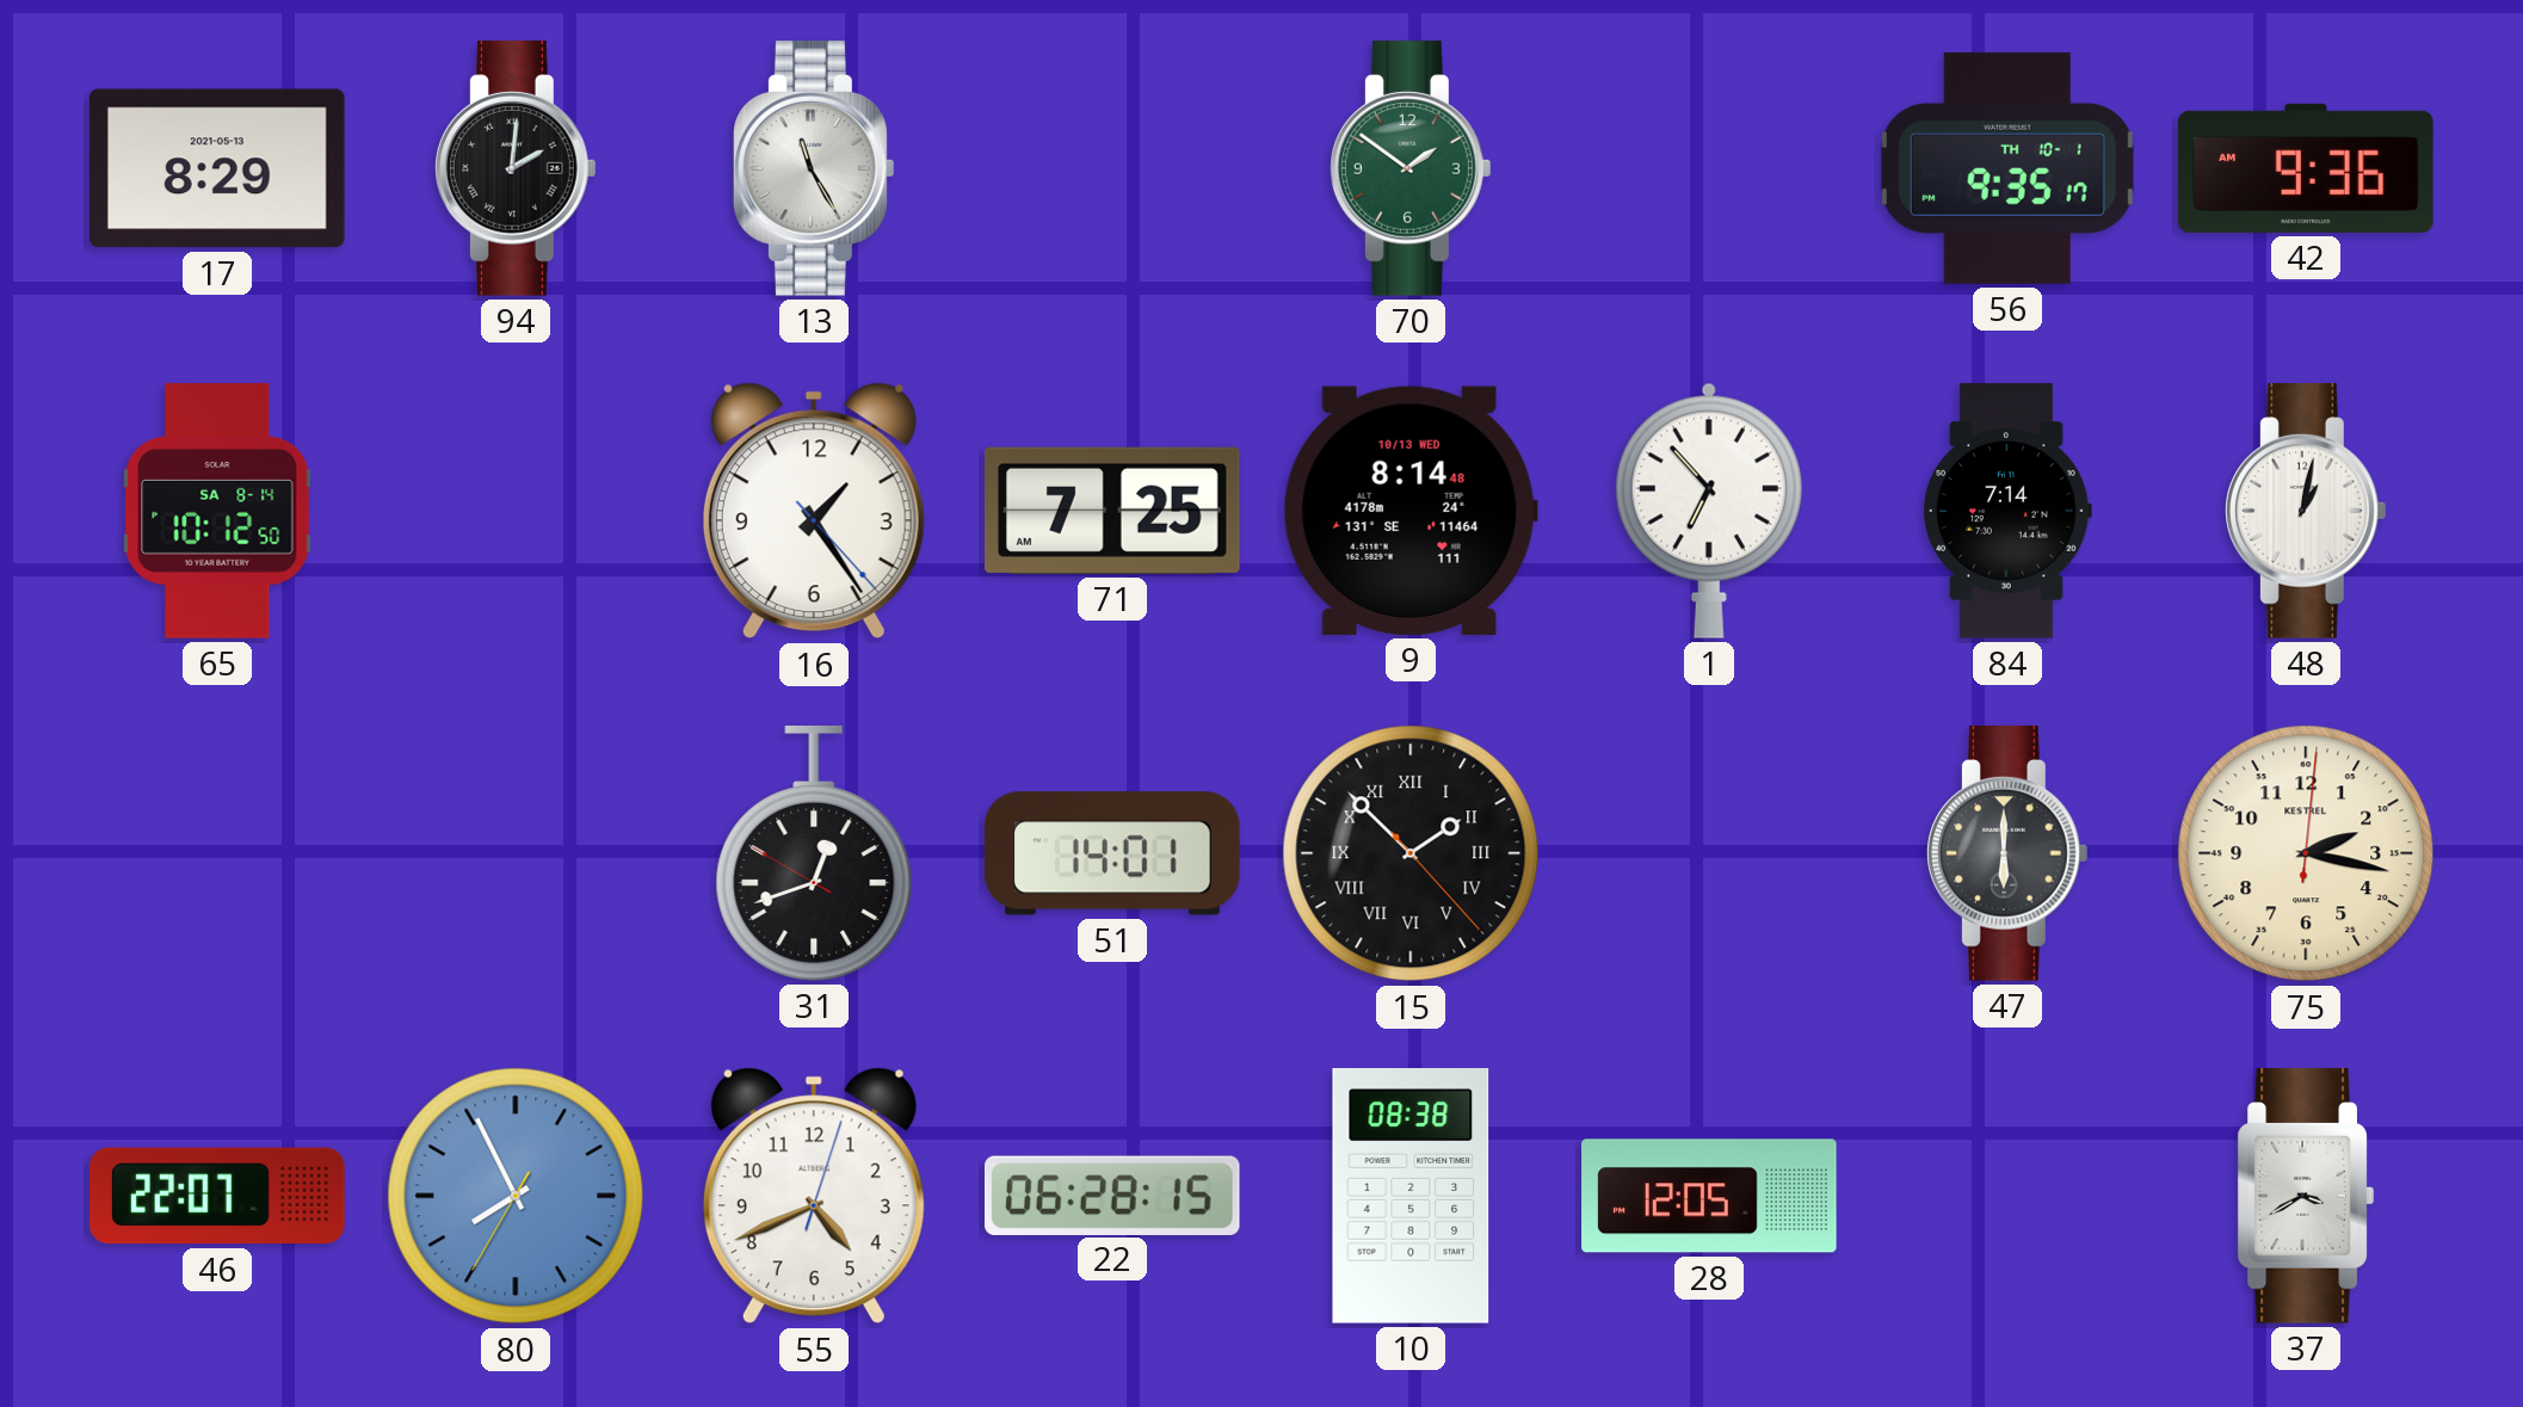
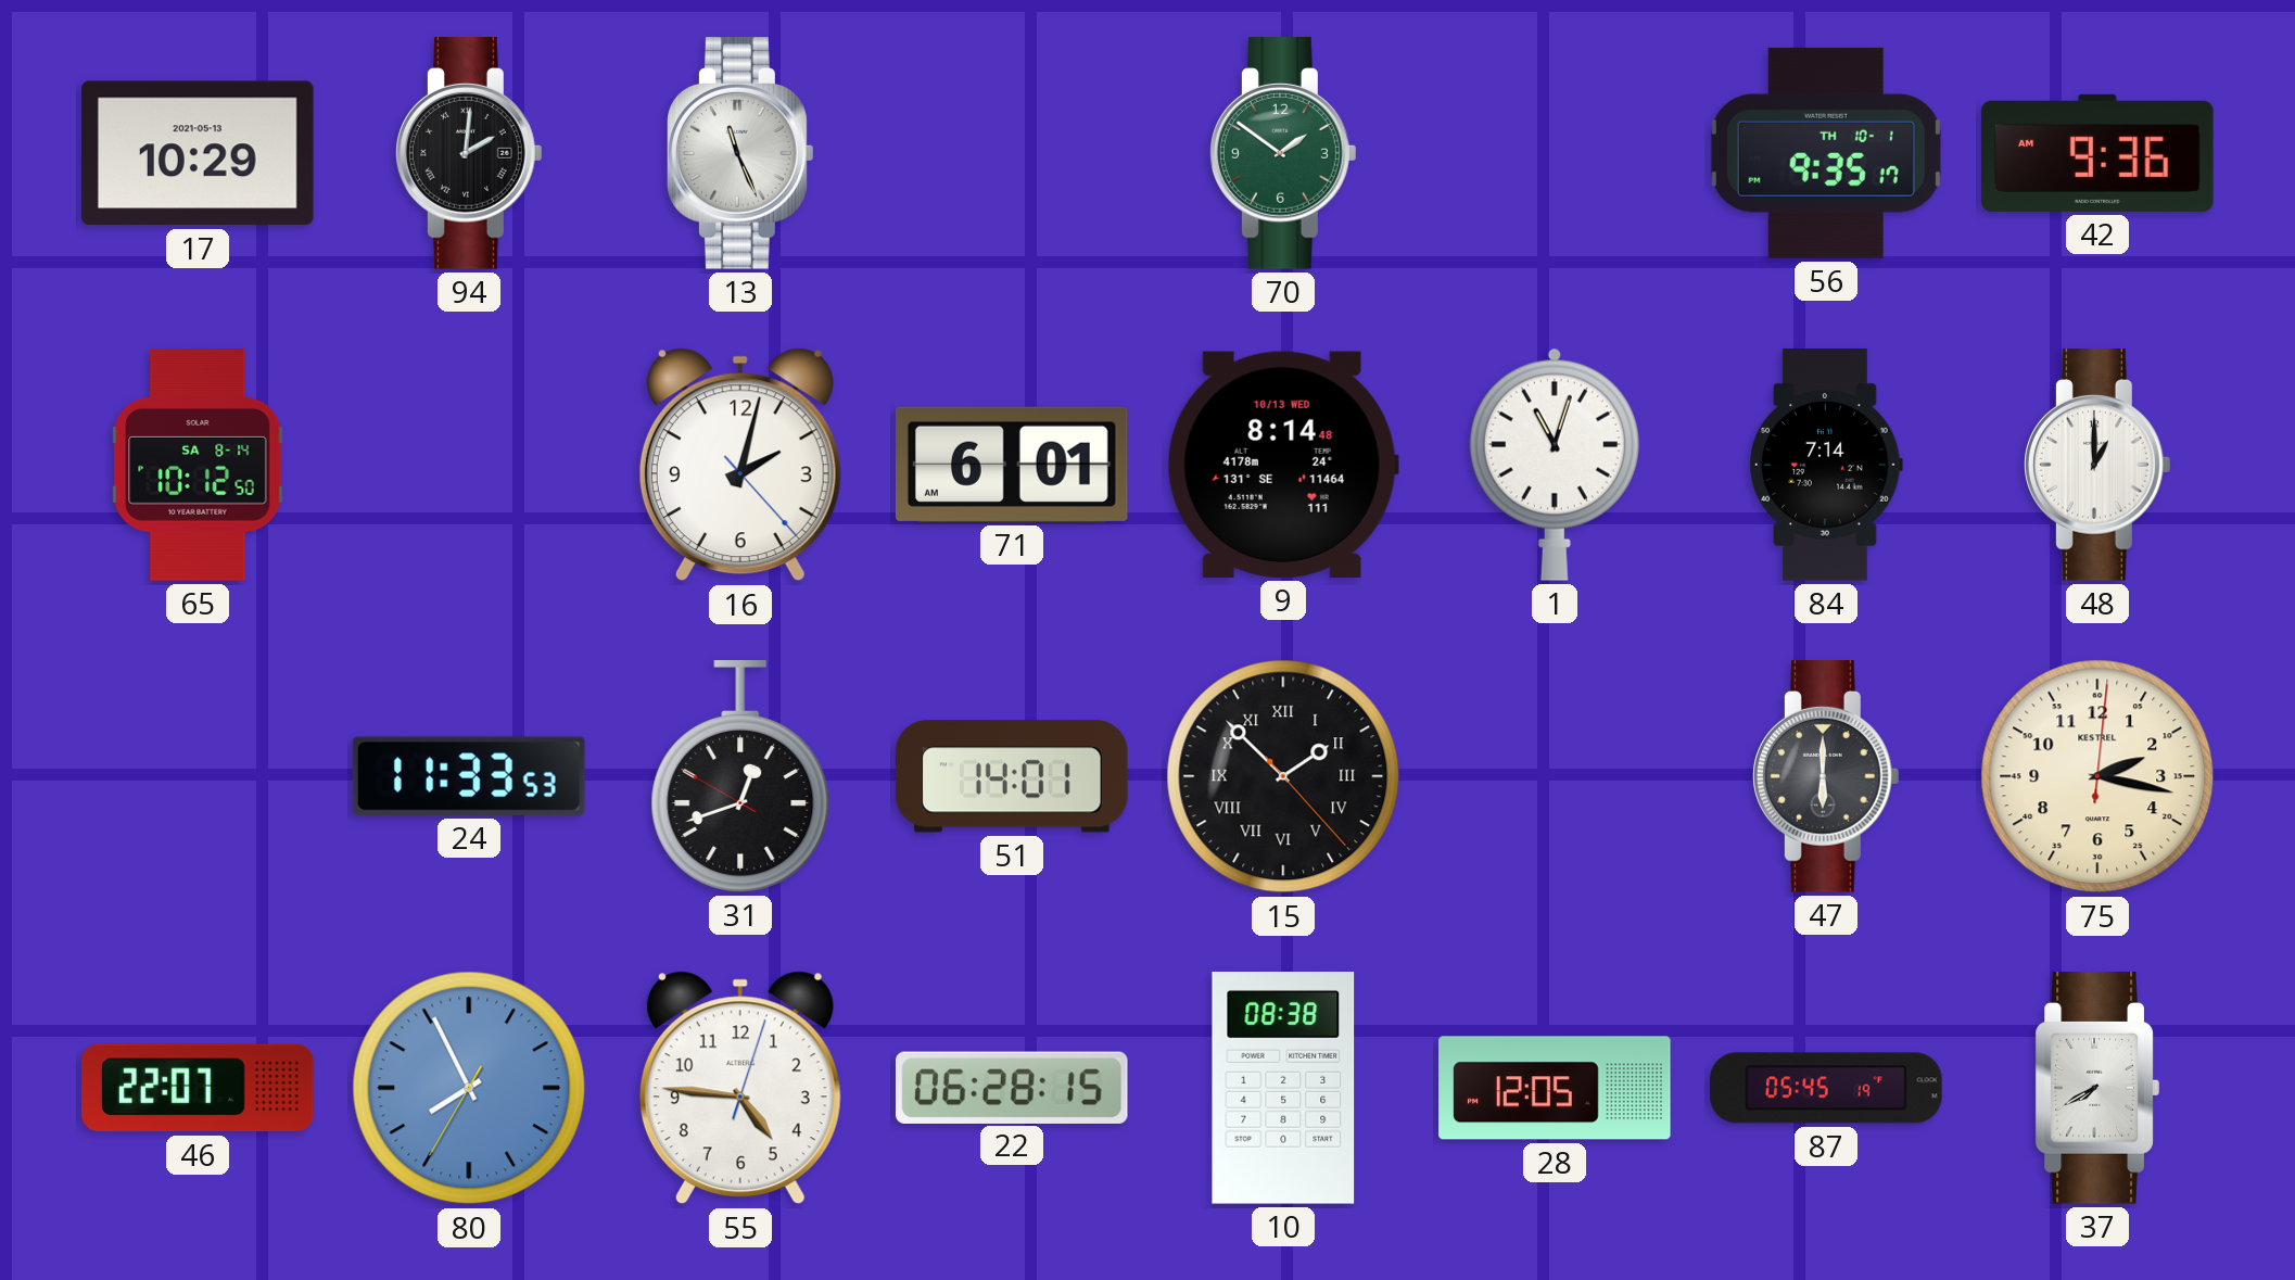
17: 8:29 -> 10:29
13: 11:25 -> 11:26
16: 1:24 -> 2:02
71: 7:25 -> 6:01
1: 6:53 -> 11:03
48: 1:02 -> 1:00
24: none -> 11:33
55: 4:41 -> 4:46
87: none -> 05:45
37: 3:40 -> 7:40
